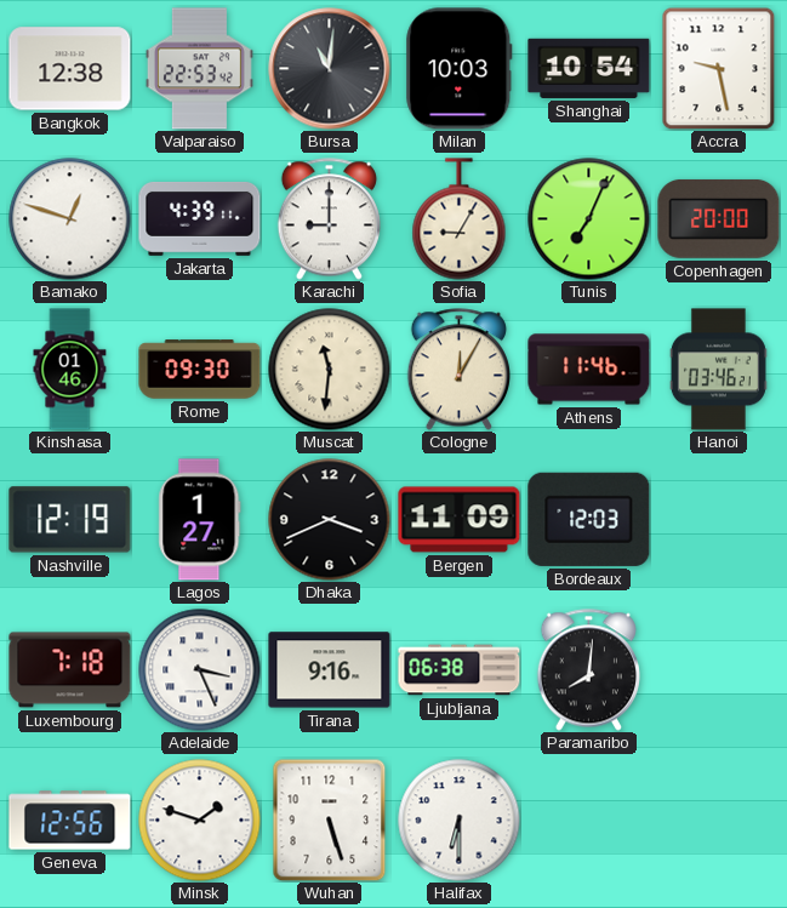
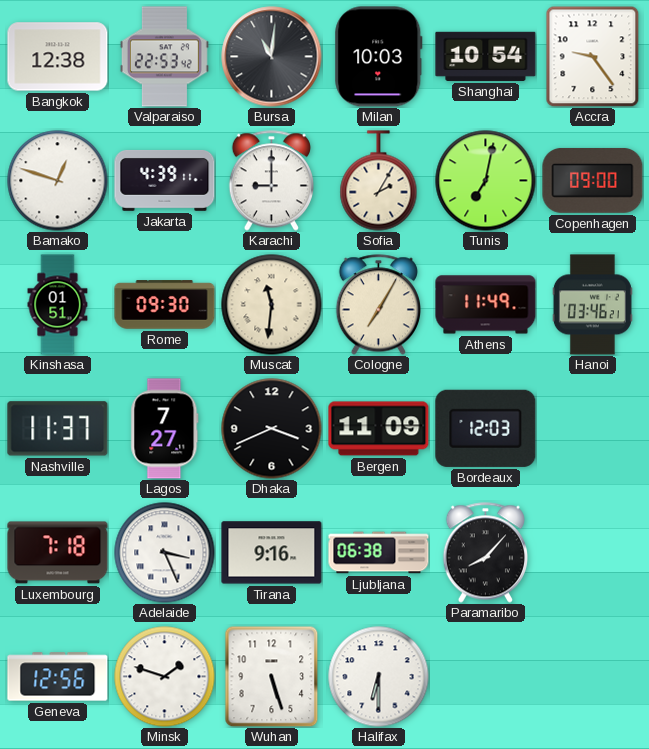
Accra: 9:28 -> 9:24
Sofia: 9:05 -> 2:05
Tunis: 7:04 -> 7:02
Copenhagen: 20:00 -> 09:00
Kinshasa: 01:46 -> 01:51
Cologne: 12:05 -> 7:05
Athens: 11:46 -> 11:49
Nashville: 12:19 -> 11:37
Lagos: 1:27 -> 7:27
Paramaribo: 8:01 -> 8:07
